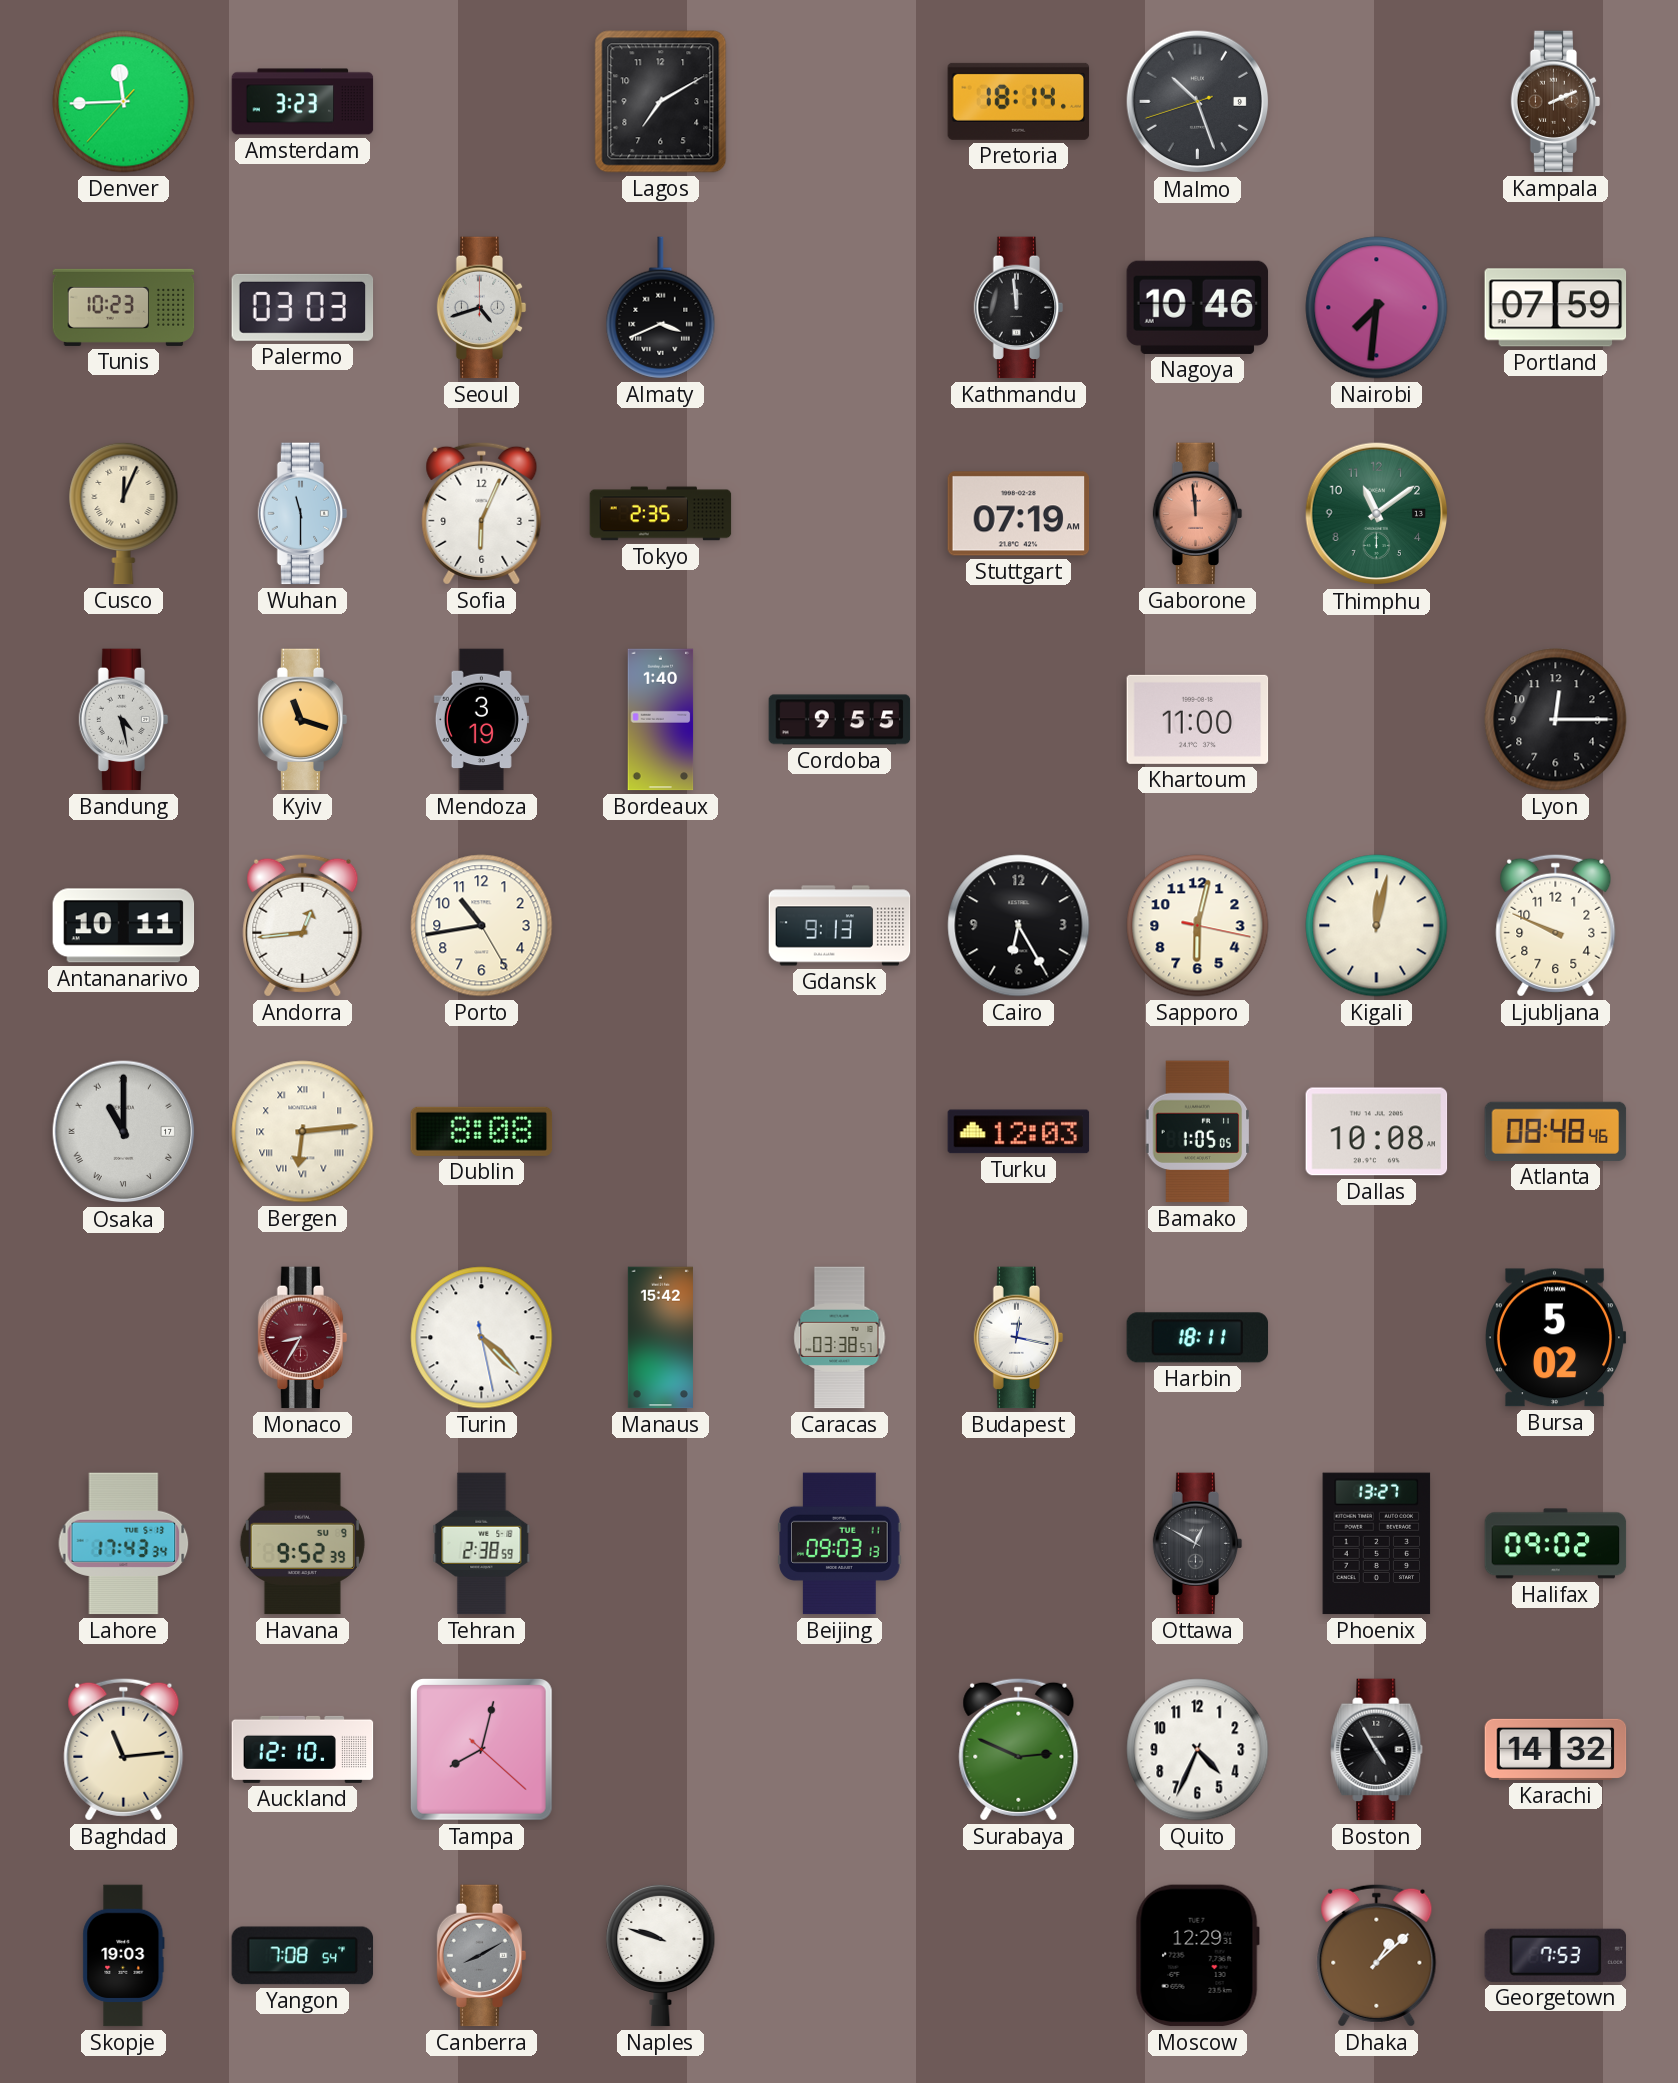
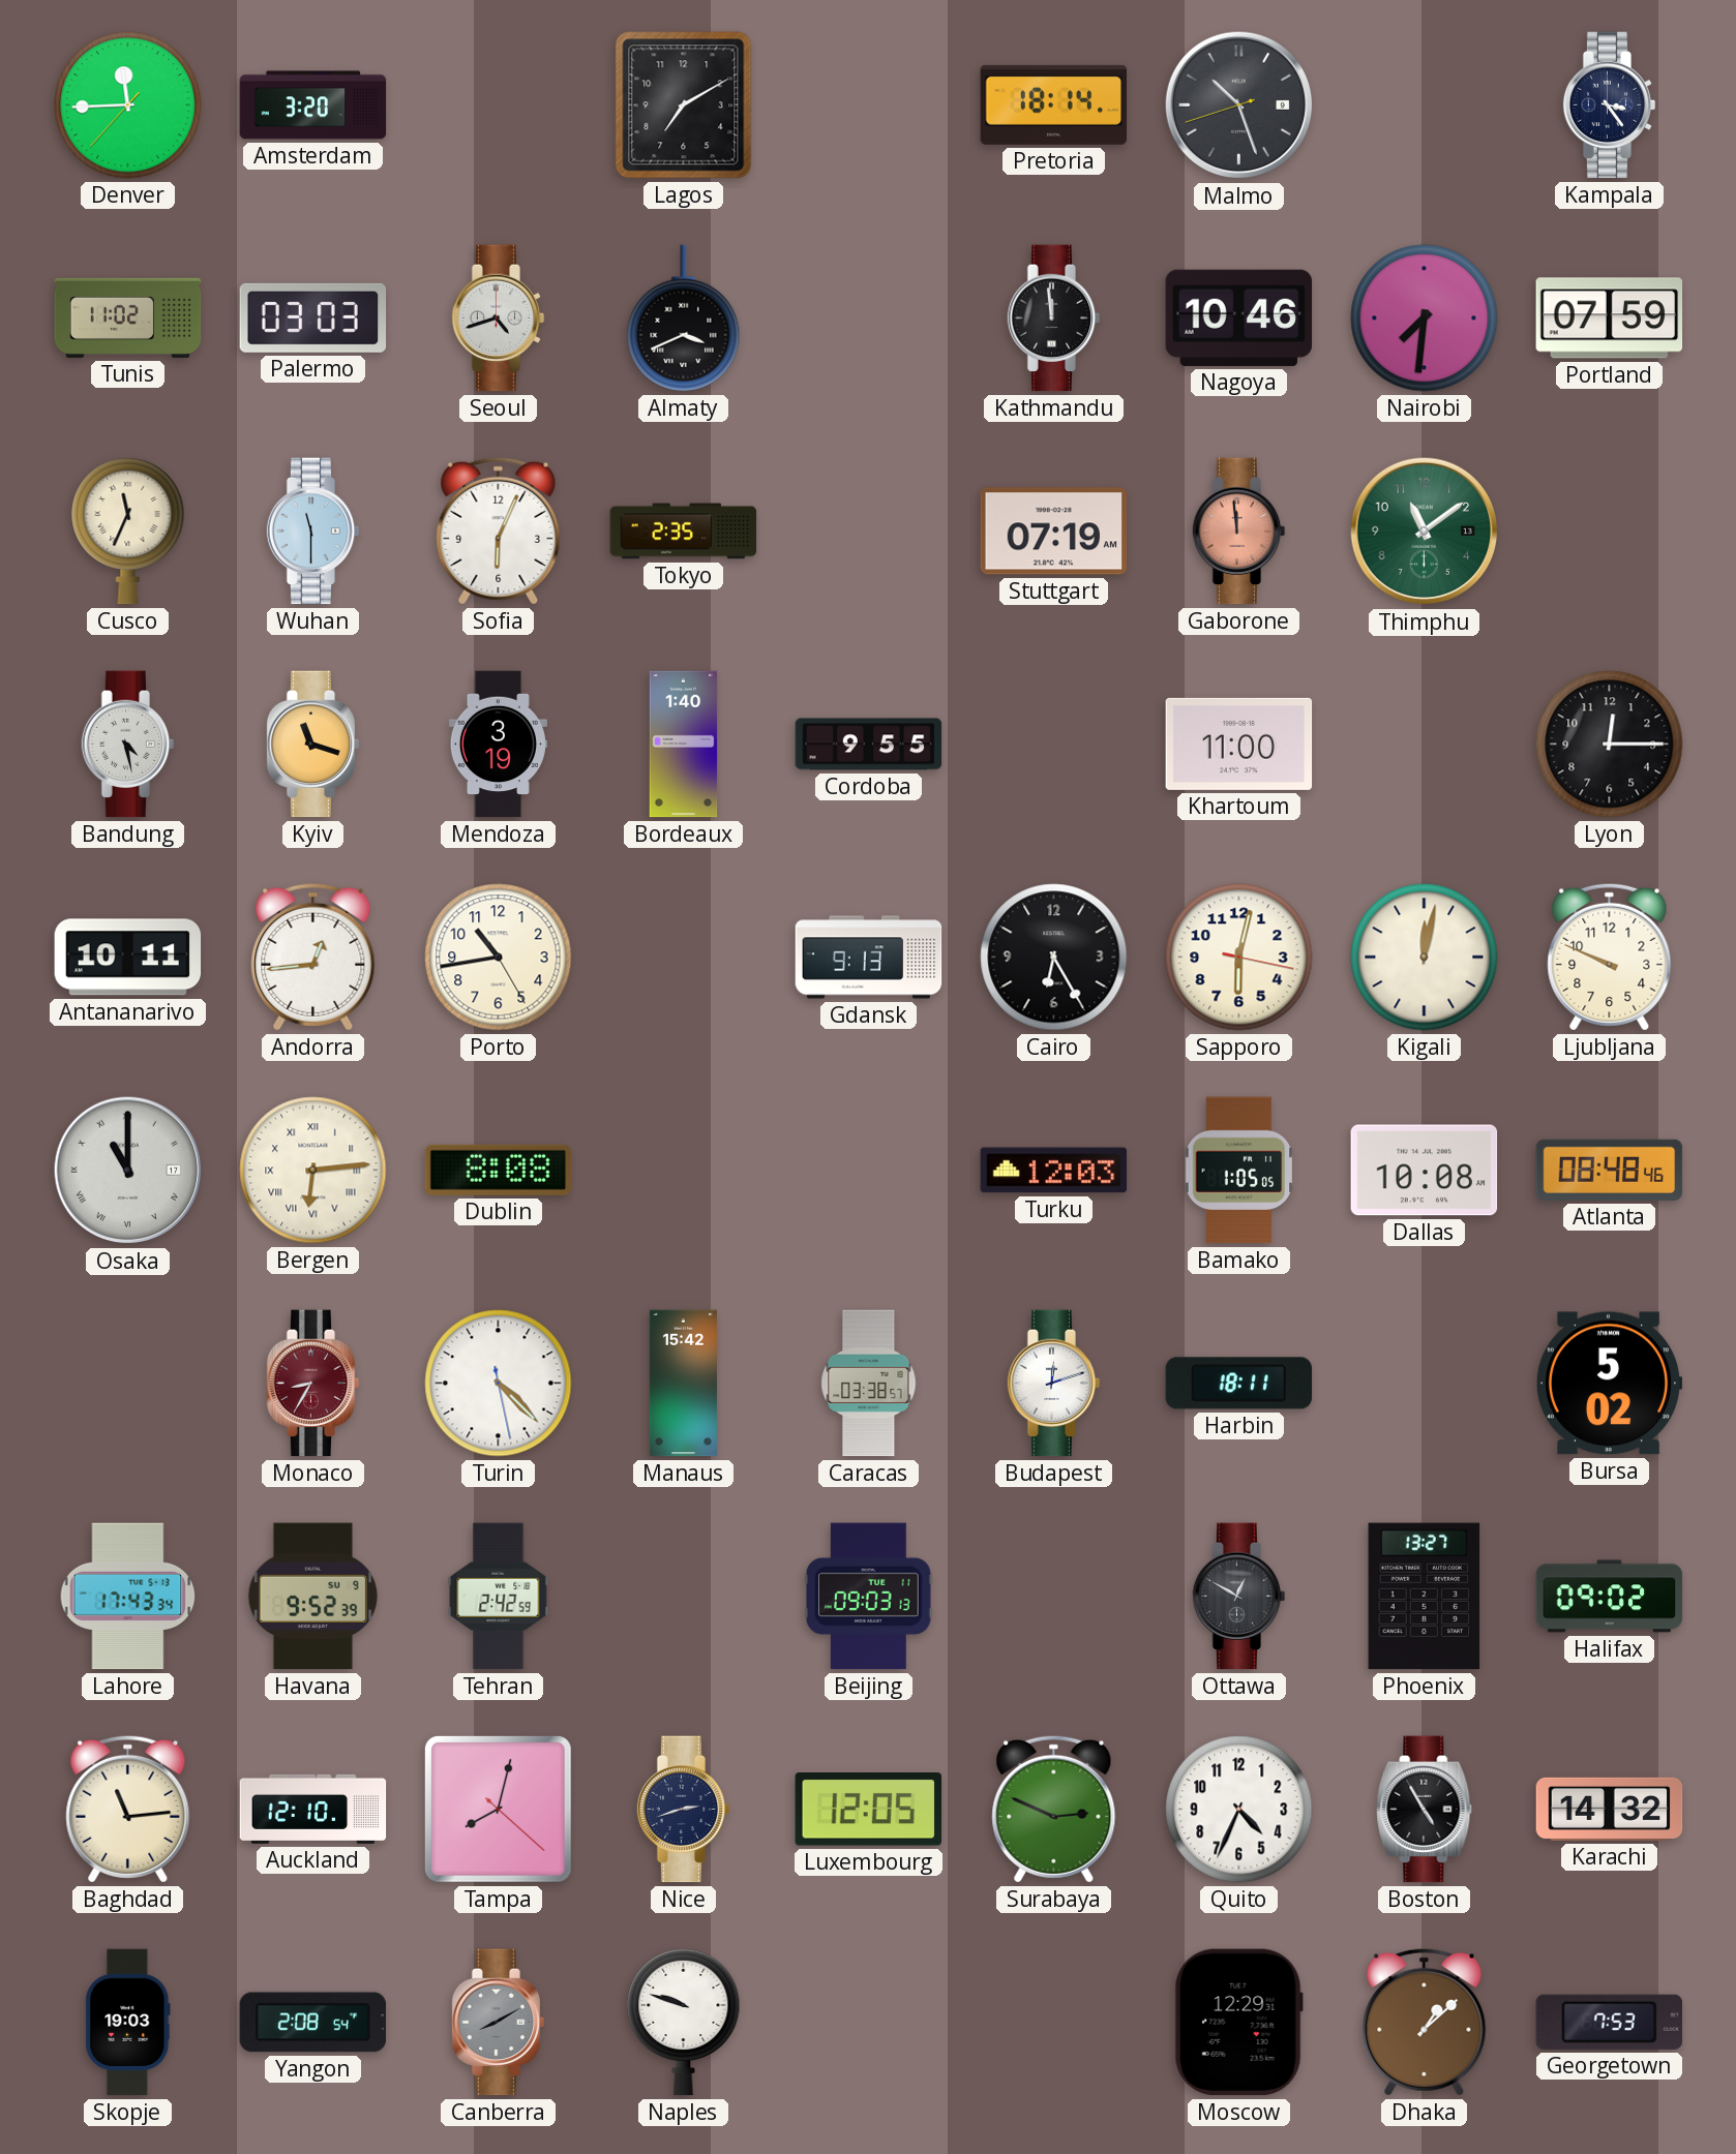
Amsterdam: 3:23 -> 3:20
Kampala: 2:11 -> 3:24
Kampala dial: brown -> navy
Tunis: 10:23 -> 11:02
Cusco: 12:04 -> 11:34
Budapest: 12:17 -> 12:12
Tehran: 2:38 -> 2:42
Nice: none -> 2:42
Luxembourg: none -> 12:05
Yangon: 7:08 -> 2:08
